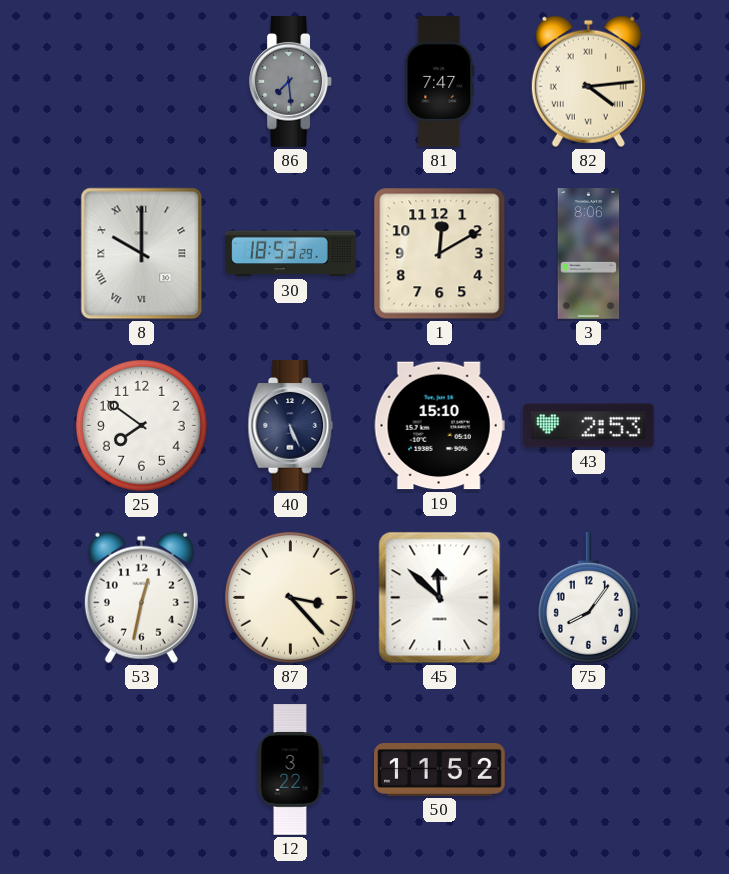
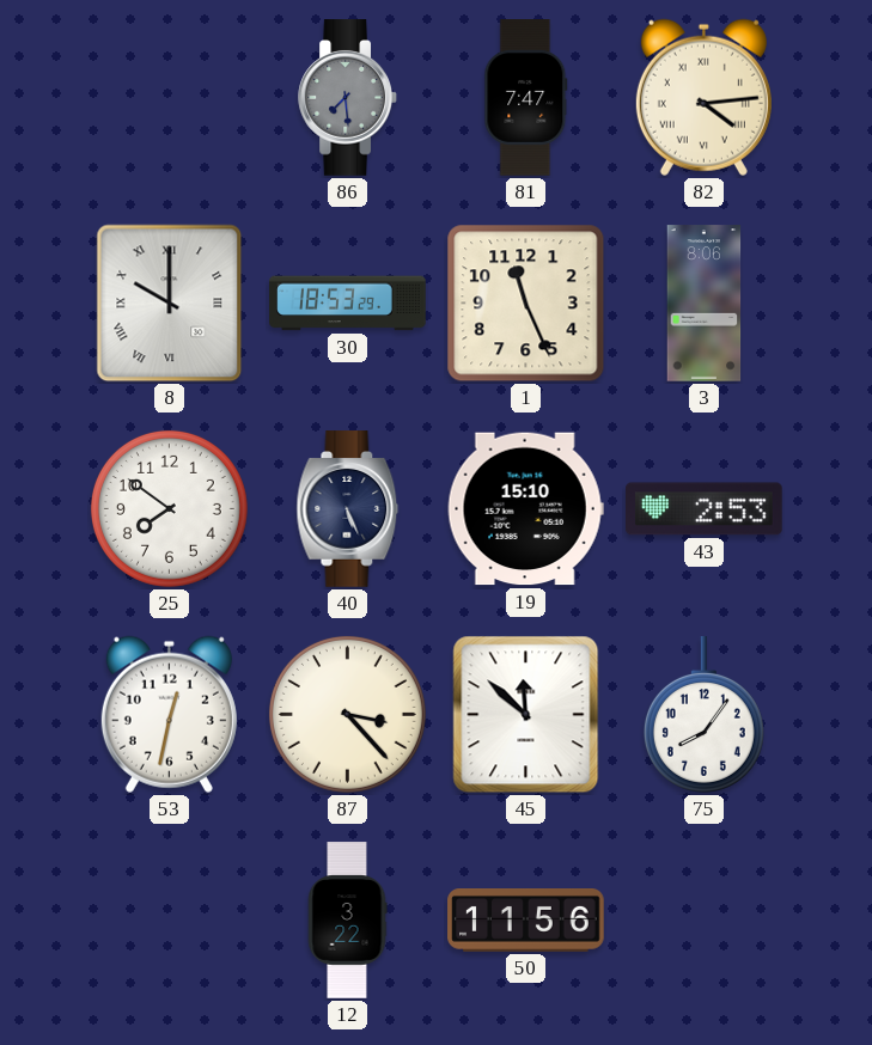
1: 12:10 -> 11:26
50: 11:52 -> 11:56
